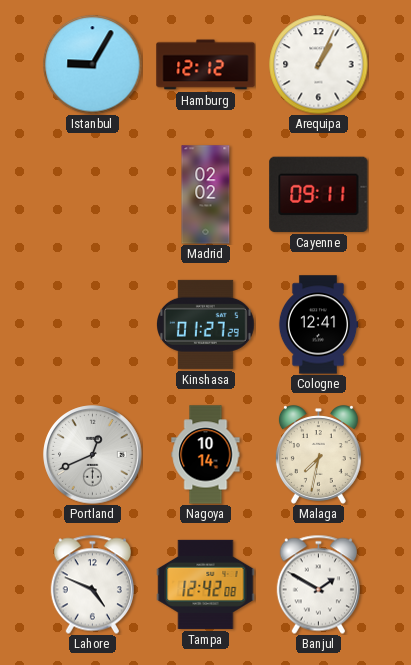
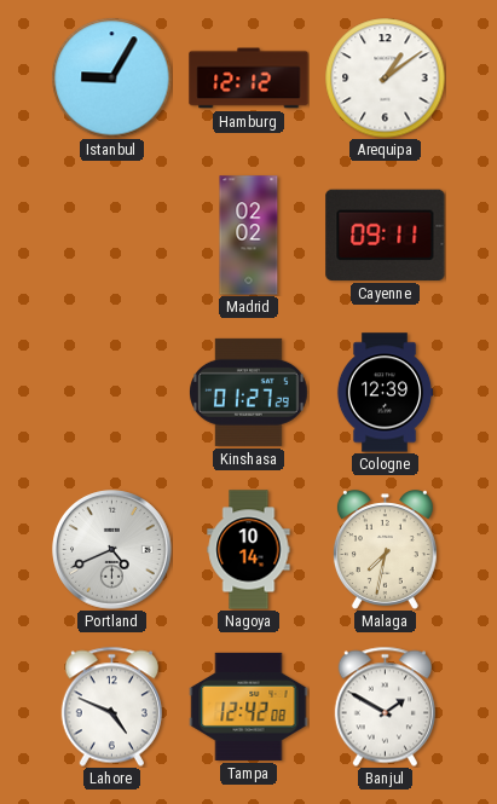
Arequipa: 1:04 -> 1:09
Cologne: 12:41 -> 12:39
Portland: 12:41 -> 4:41
